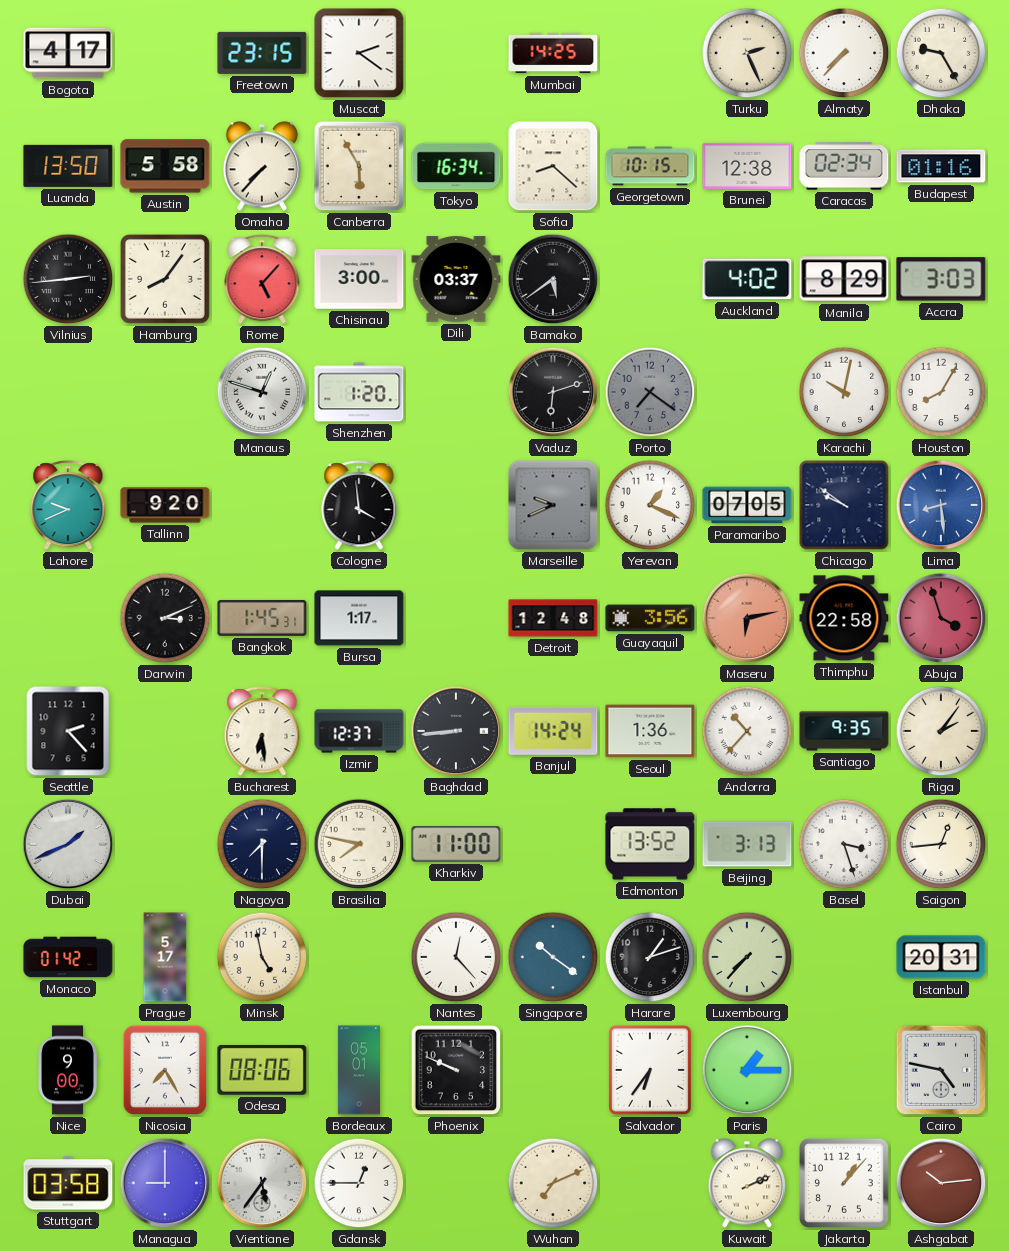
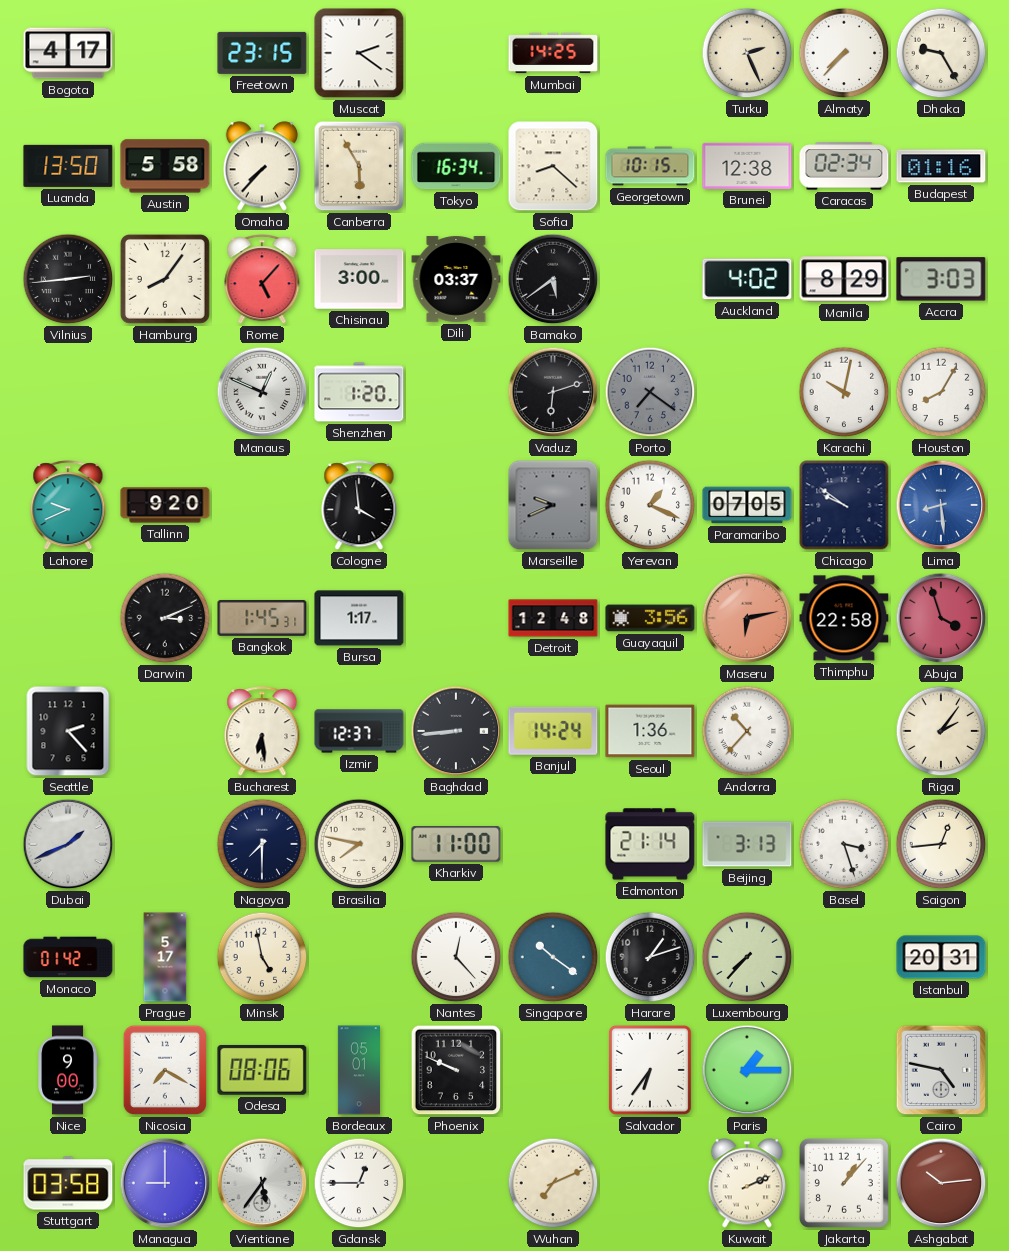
Manaus: 12:48 -> 12:49
Santiago: 9:35 -> none
Edmonton: 13:52 -> 21:14
Nicosia: 7:25 -> 7:20
